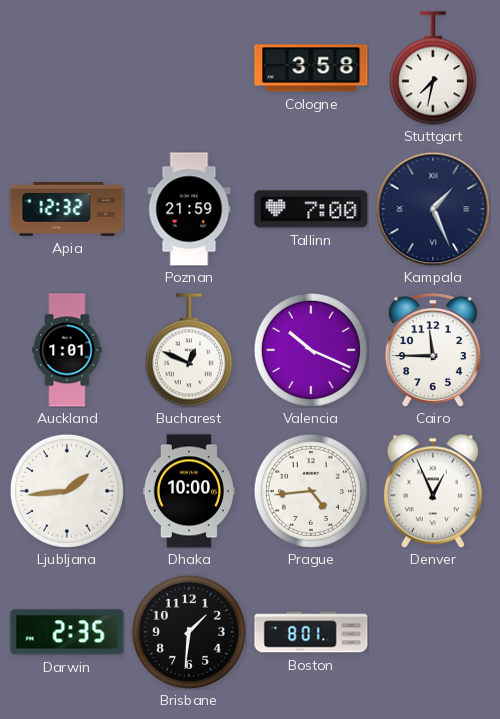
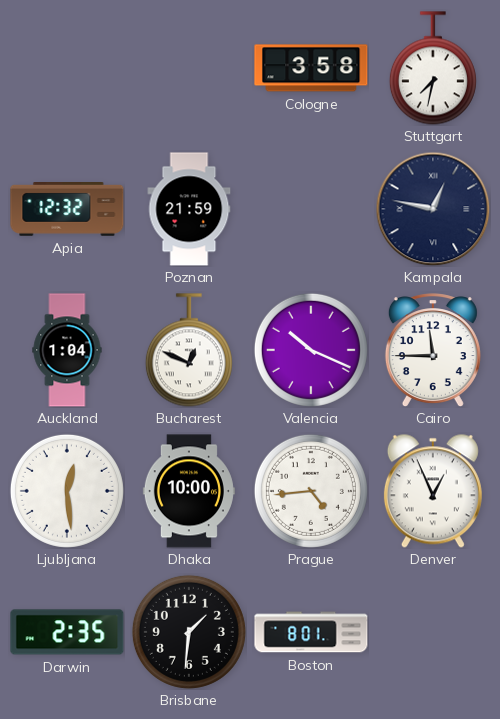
Tallinn: 7:00 -> none
Kampala: 1:26 -> 12:47
Auckland: 1:01 -> 1:04
Ljubljana: 1:44 -> 12:29
